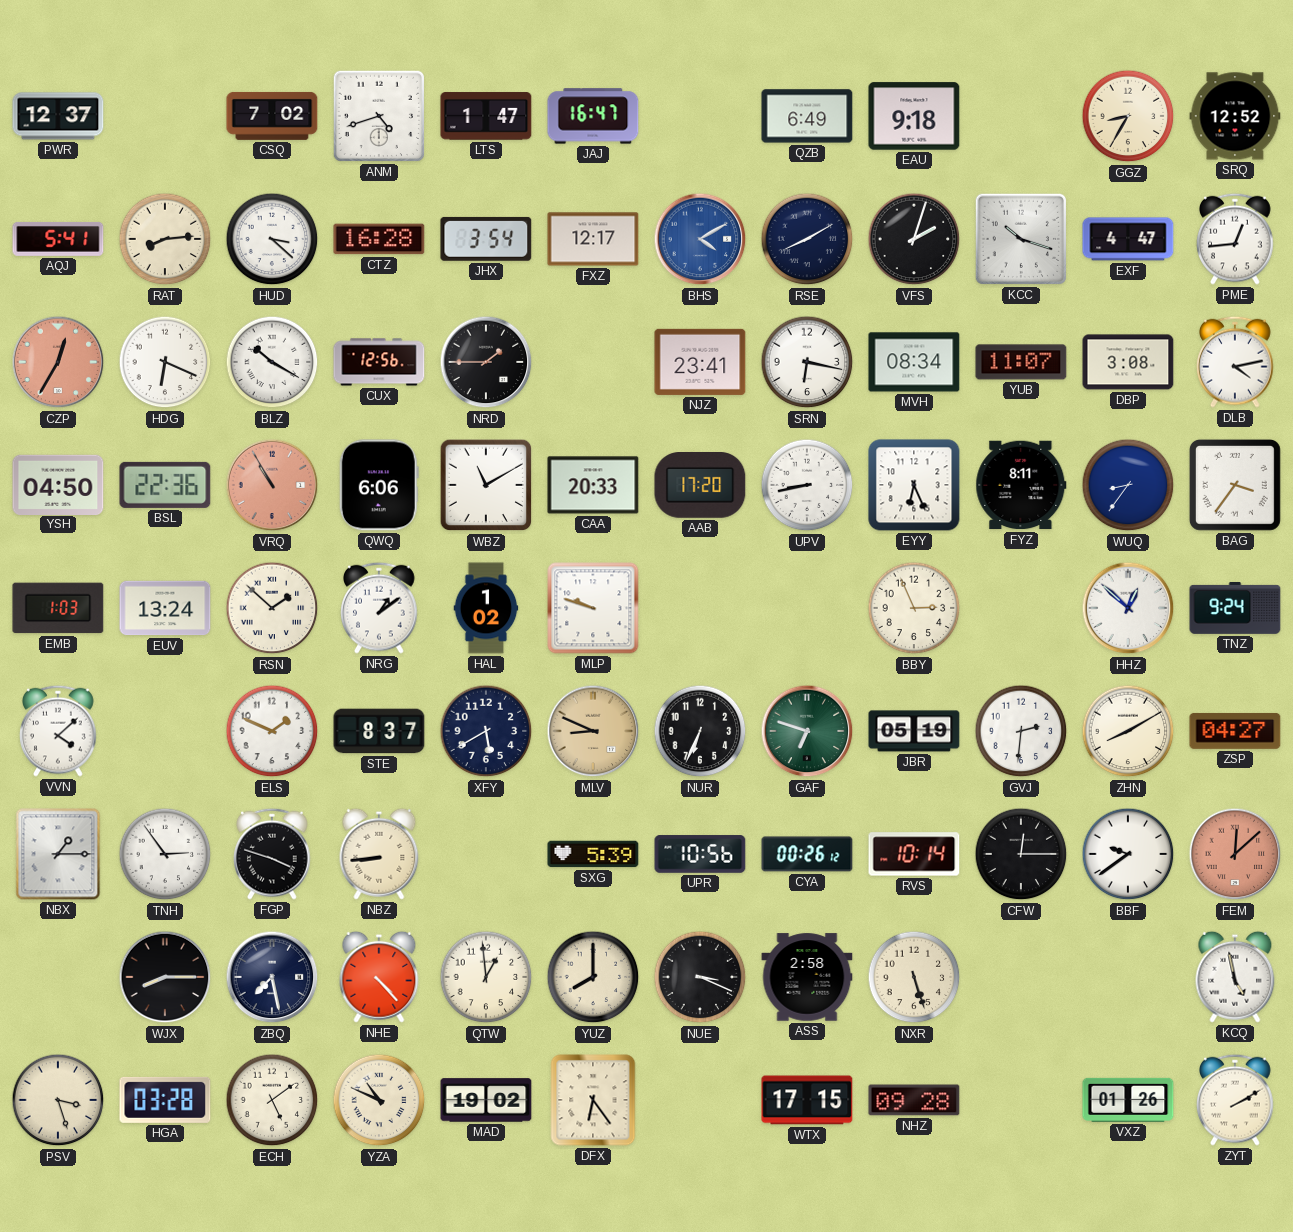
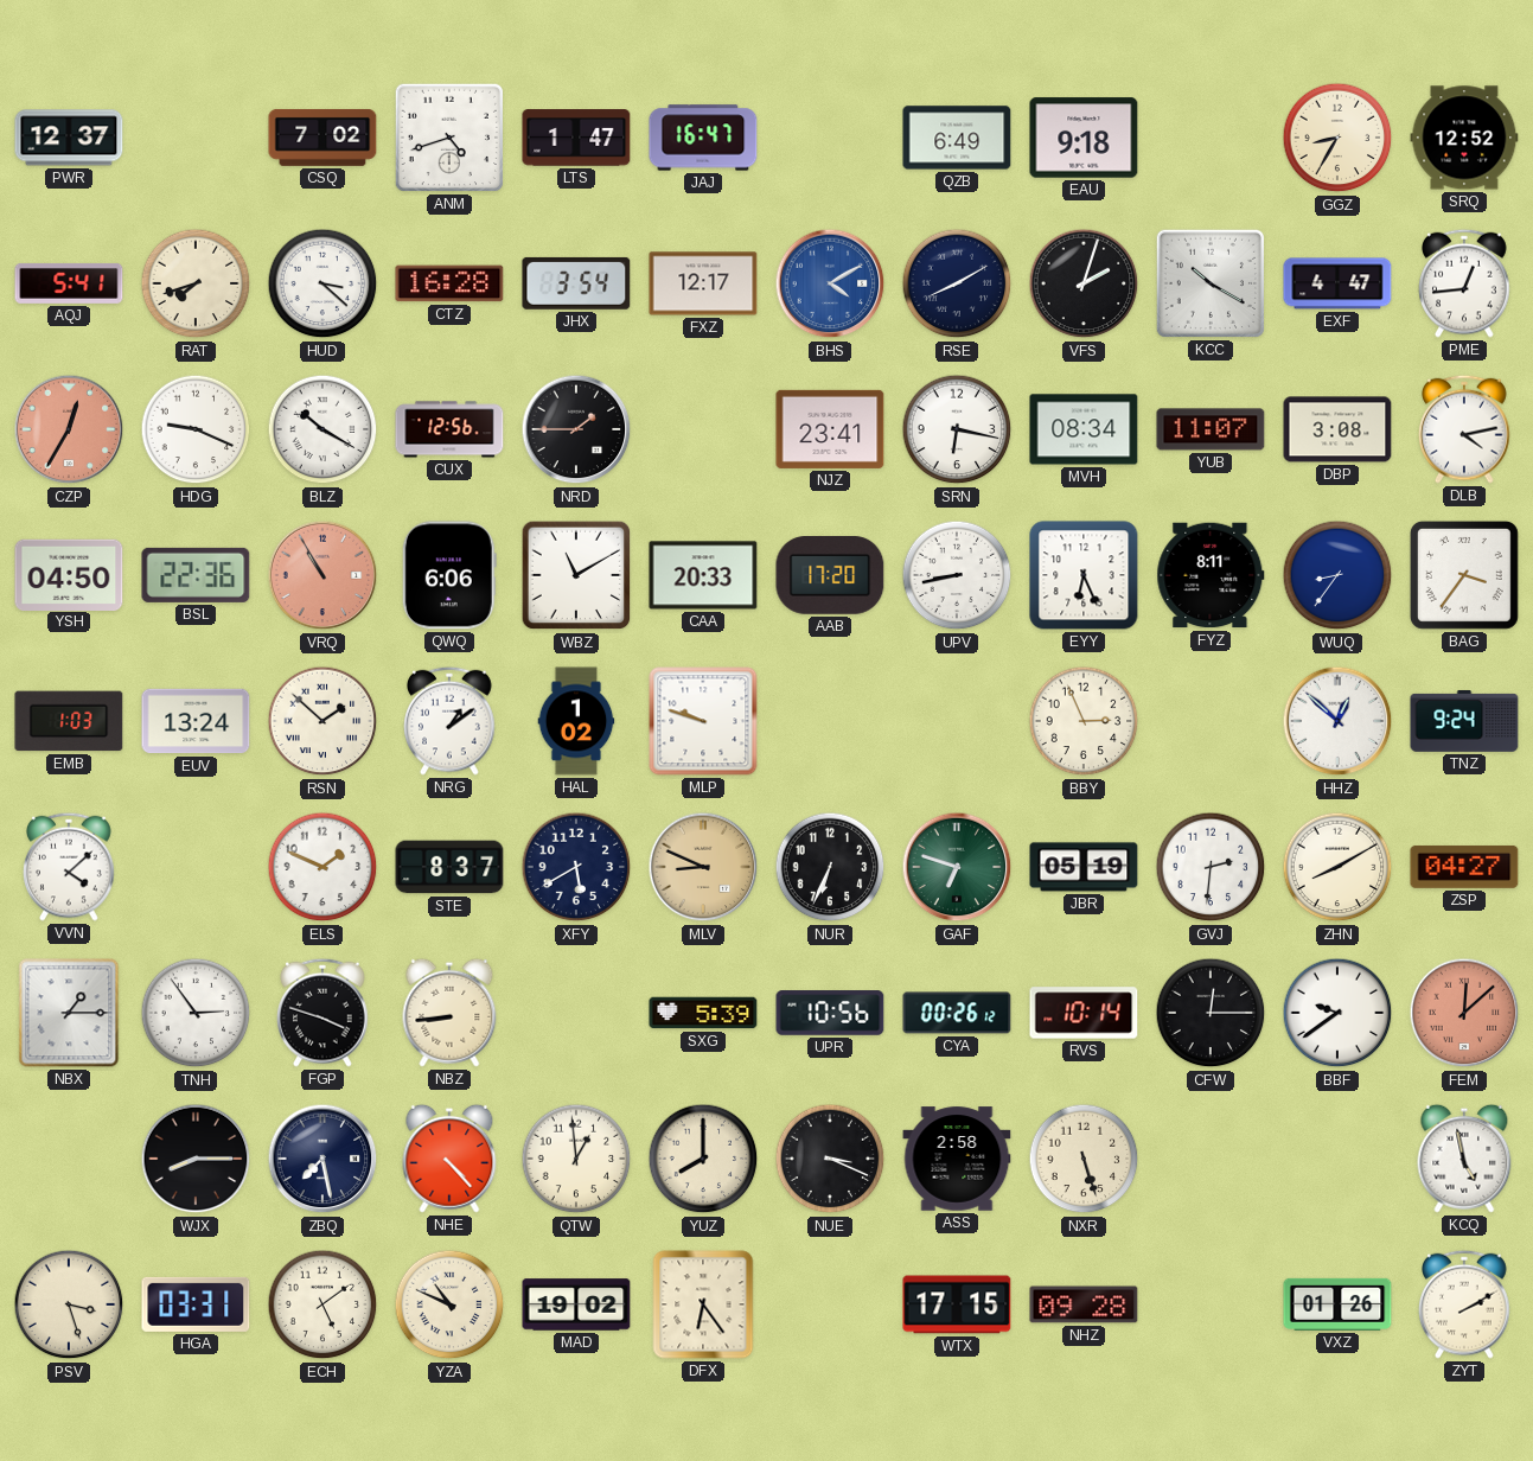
RAT: 8:14 -> 7:42
KCC: 10:18 -> 10:20
HDG: 6:19 -> 9:19
HGA: 03:28 -> 03:31
